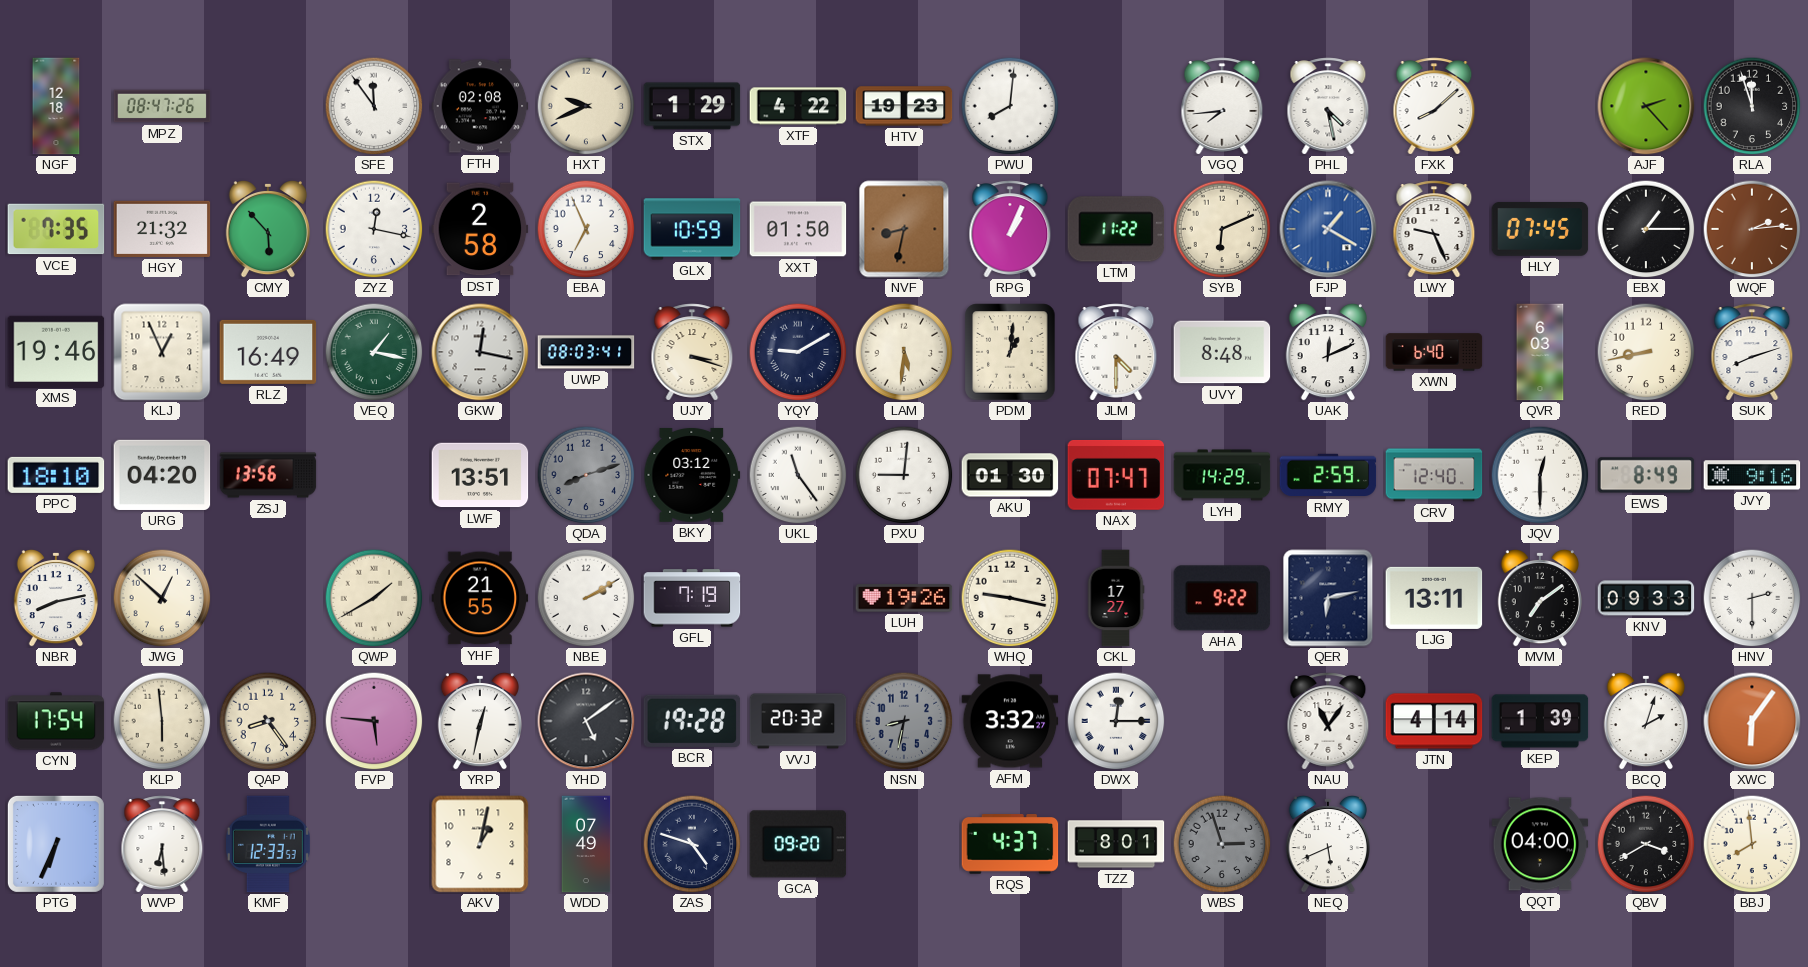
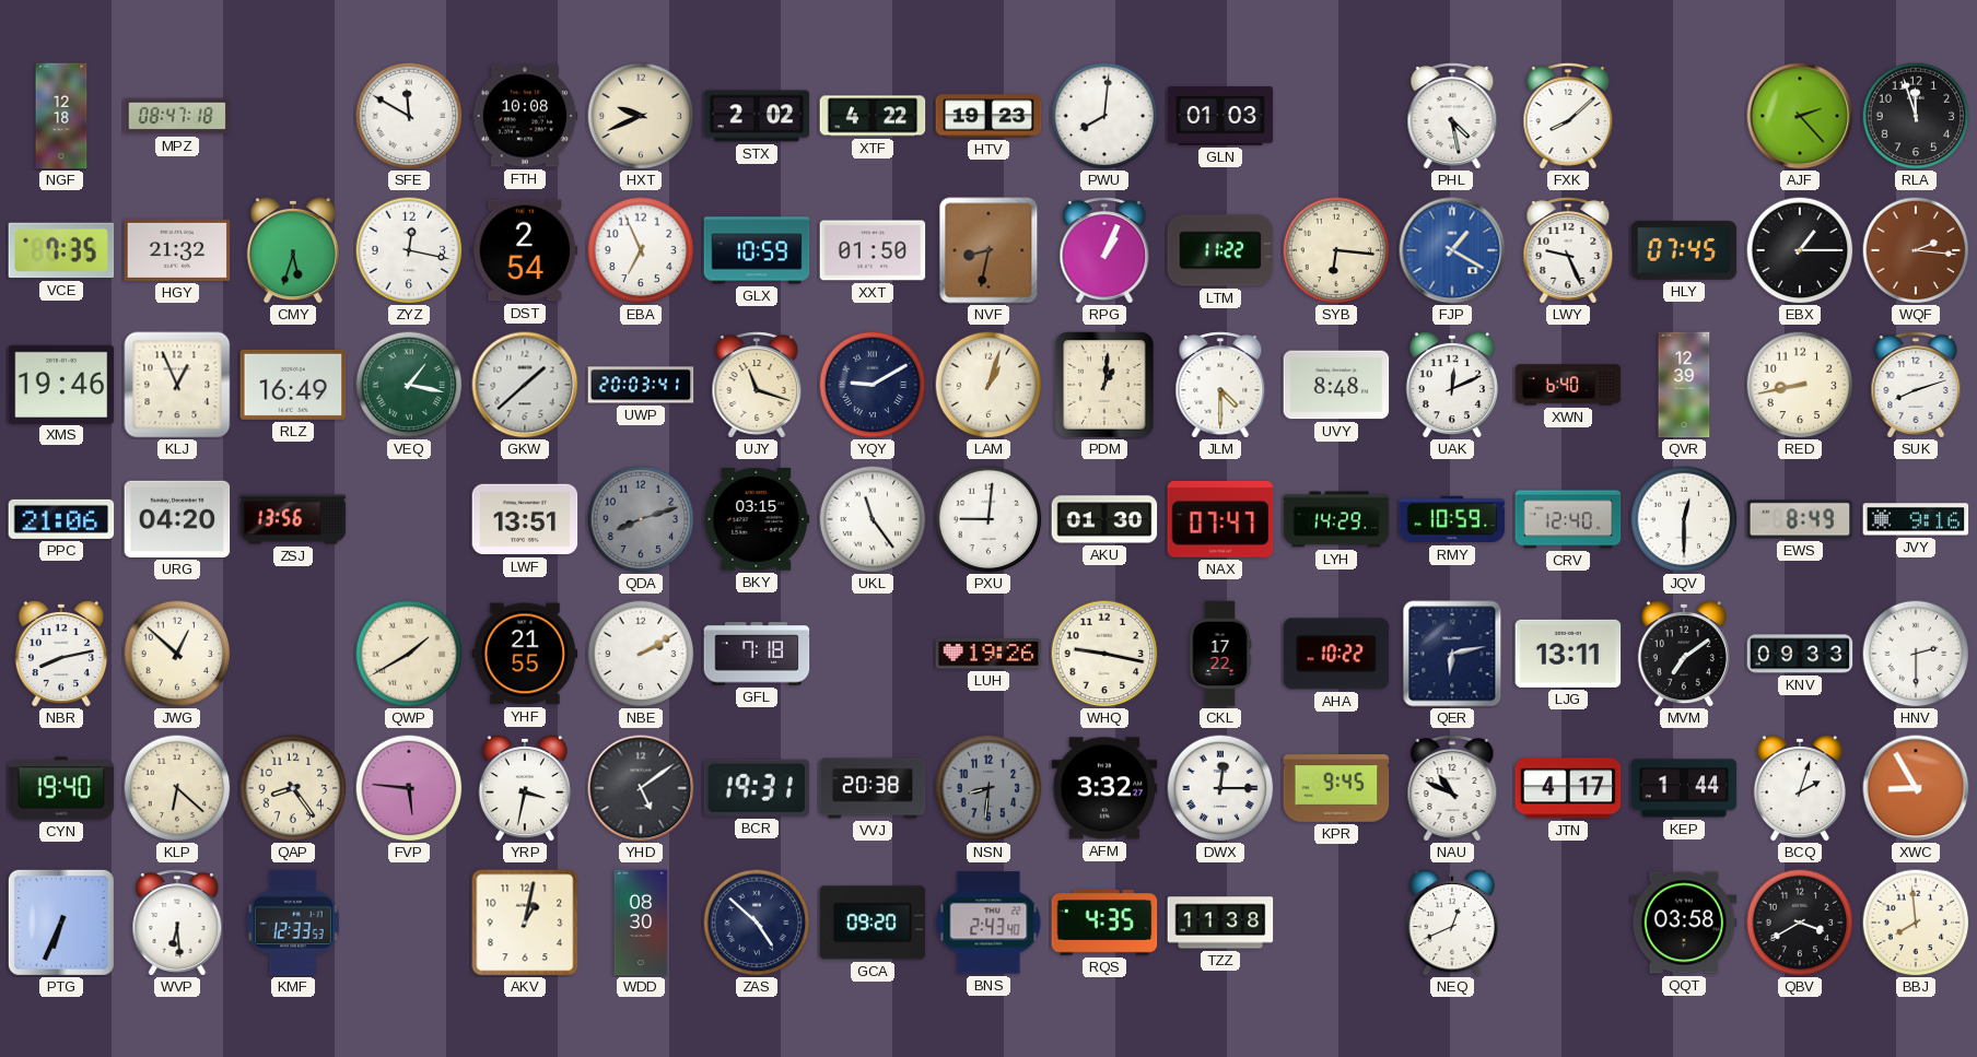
MPZ: 08:47:26 -> 08:47:18
SFE: 11:54 -> 11:50
FTH: 02:08 -> 10:08
STX: 1:29 -> 2:02
GLN: none -> 01:03
VGQ: 7:44 -> none
CMY: 5:53 -> 5:33
DST: 2:58 -> 2:54
SYB: 6:11 -> 6:16
WQF: 2:14 -> 2:16
GKW: 12:17 -> 1:38
UWP: 08:03 -> 20:03
UJY: 3:18 -> 11:18
LAM: 5:31 -> 1:03
QVR: 6:03 -> 12:39
PPC: 18:10 -> 21:06
BKY: 03:12 -> 03:15
RMY: 2:59 -> 10:59
GFL: 7:19 -> 7:18
CKL: 17:27 -> 17:22
AHA: 9:22 -> 10:22
CYN: 17:54 -> 19:40
KLP: 5:59 -> 6:22
YRP: 12:32 -> 3:32
BCR: 19:28 -> 19:31
VVJ: 20:32 -> 20:38
NSN: 8:32 -> 8:31
KPR: none -> 9:45
NAU: 11:06 -> 10:49
JTN: 4:14 -> 4:17
KEP: 1:39 -> 1:44
XWC: 6:06 -> 8:55
WDD: 07:49 -> 08:30
ZAS: 4:48 -> 4:52
BNS: none -> 2:43
RQS: 4:37 -> 4:35
TZZ: 8:01 -> 11:38
WBS: 2:57 -> none
NEQ: 5:41 -> 12:41
QQT: 04:00 -> 03:58
